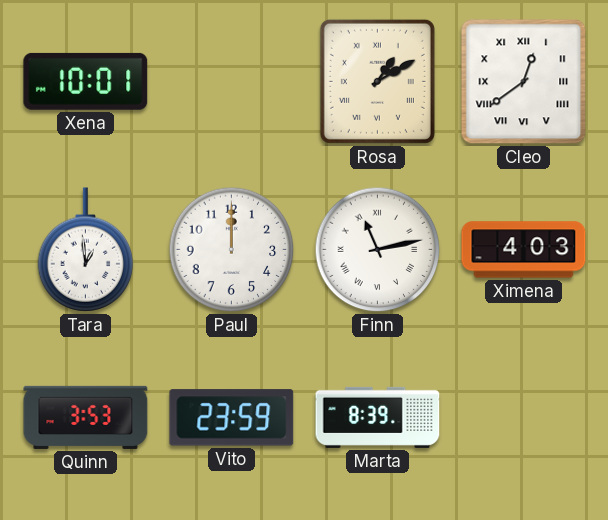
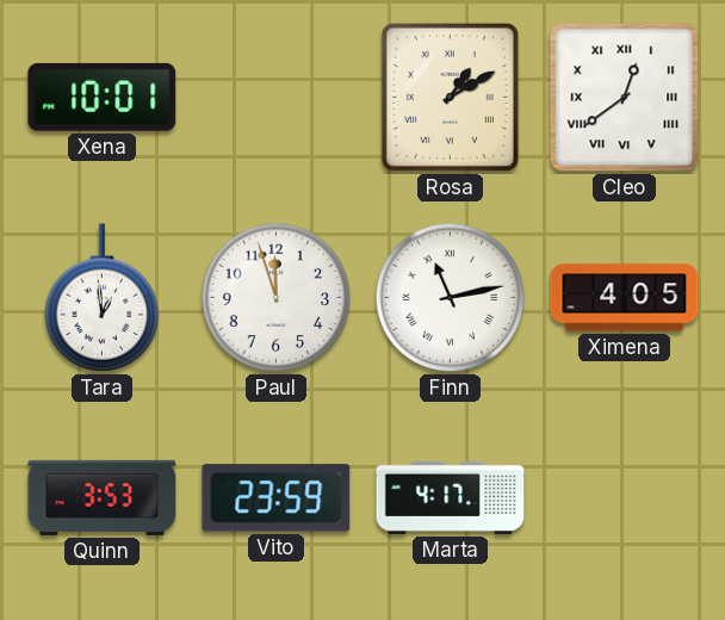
Paul: 12:00 -> 11:57
Ximena: 4:03 -> 4:05
Marta: 8:39 -> 4:17
